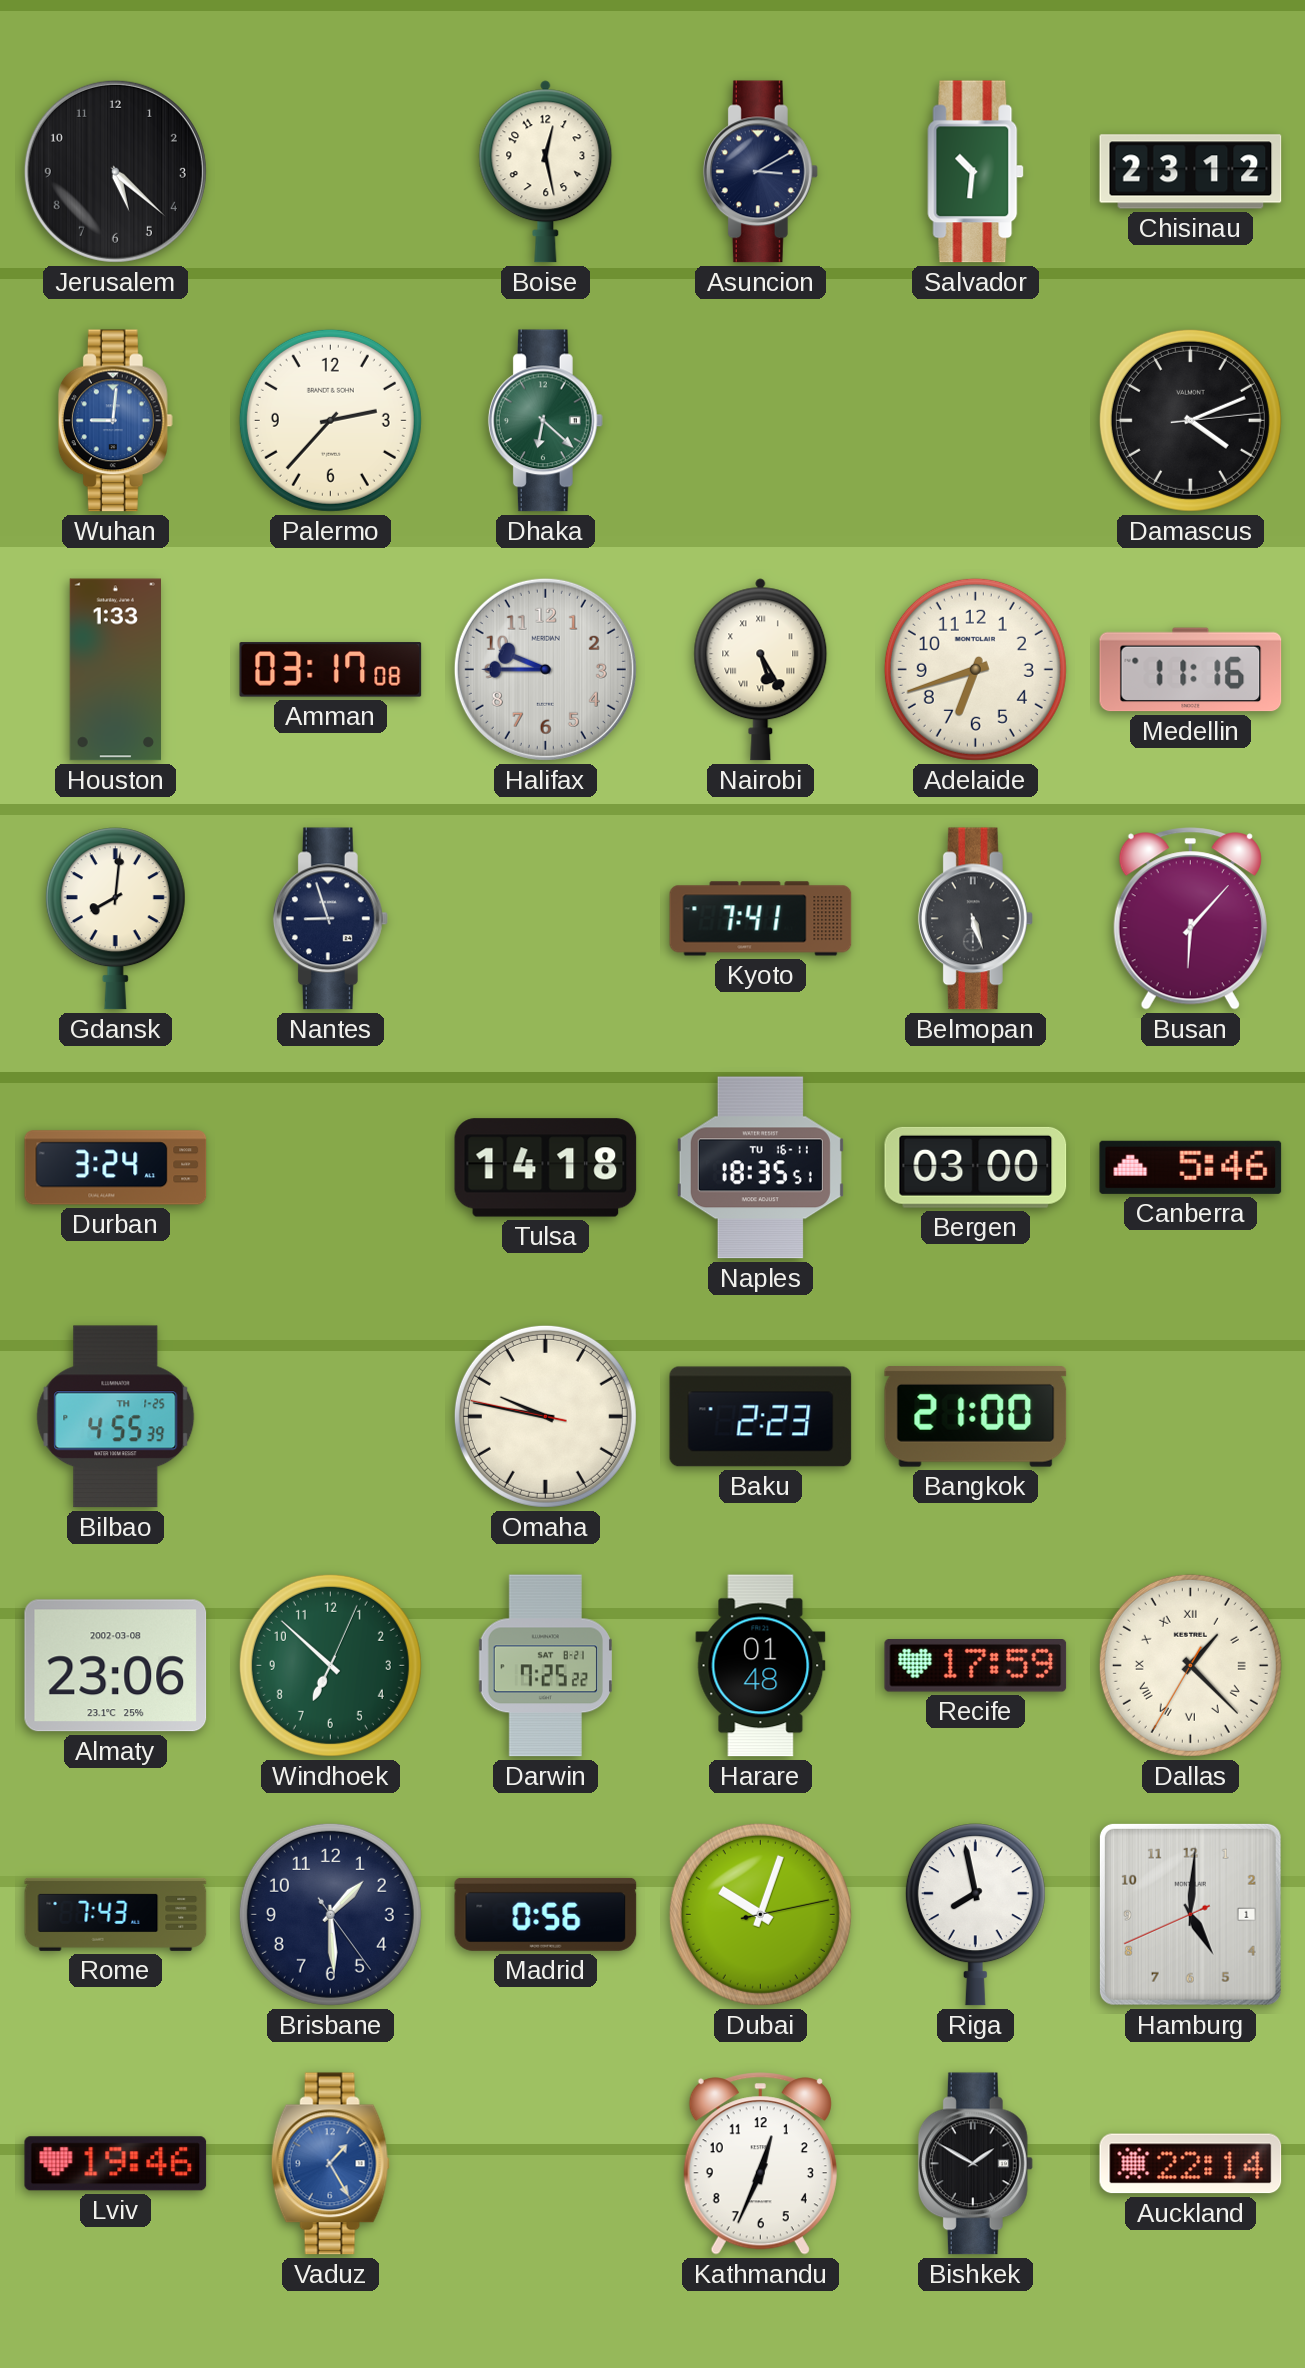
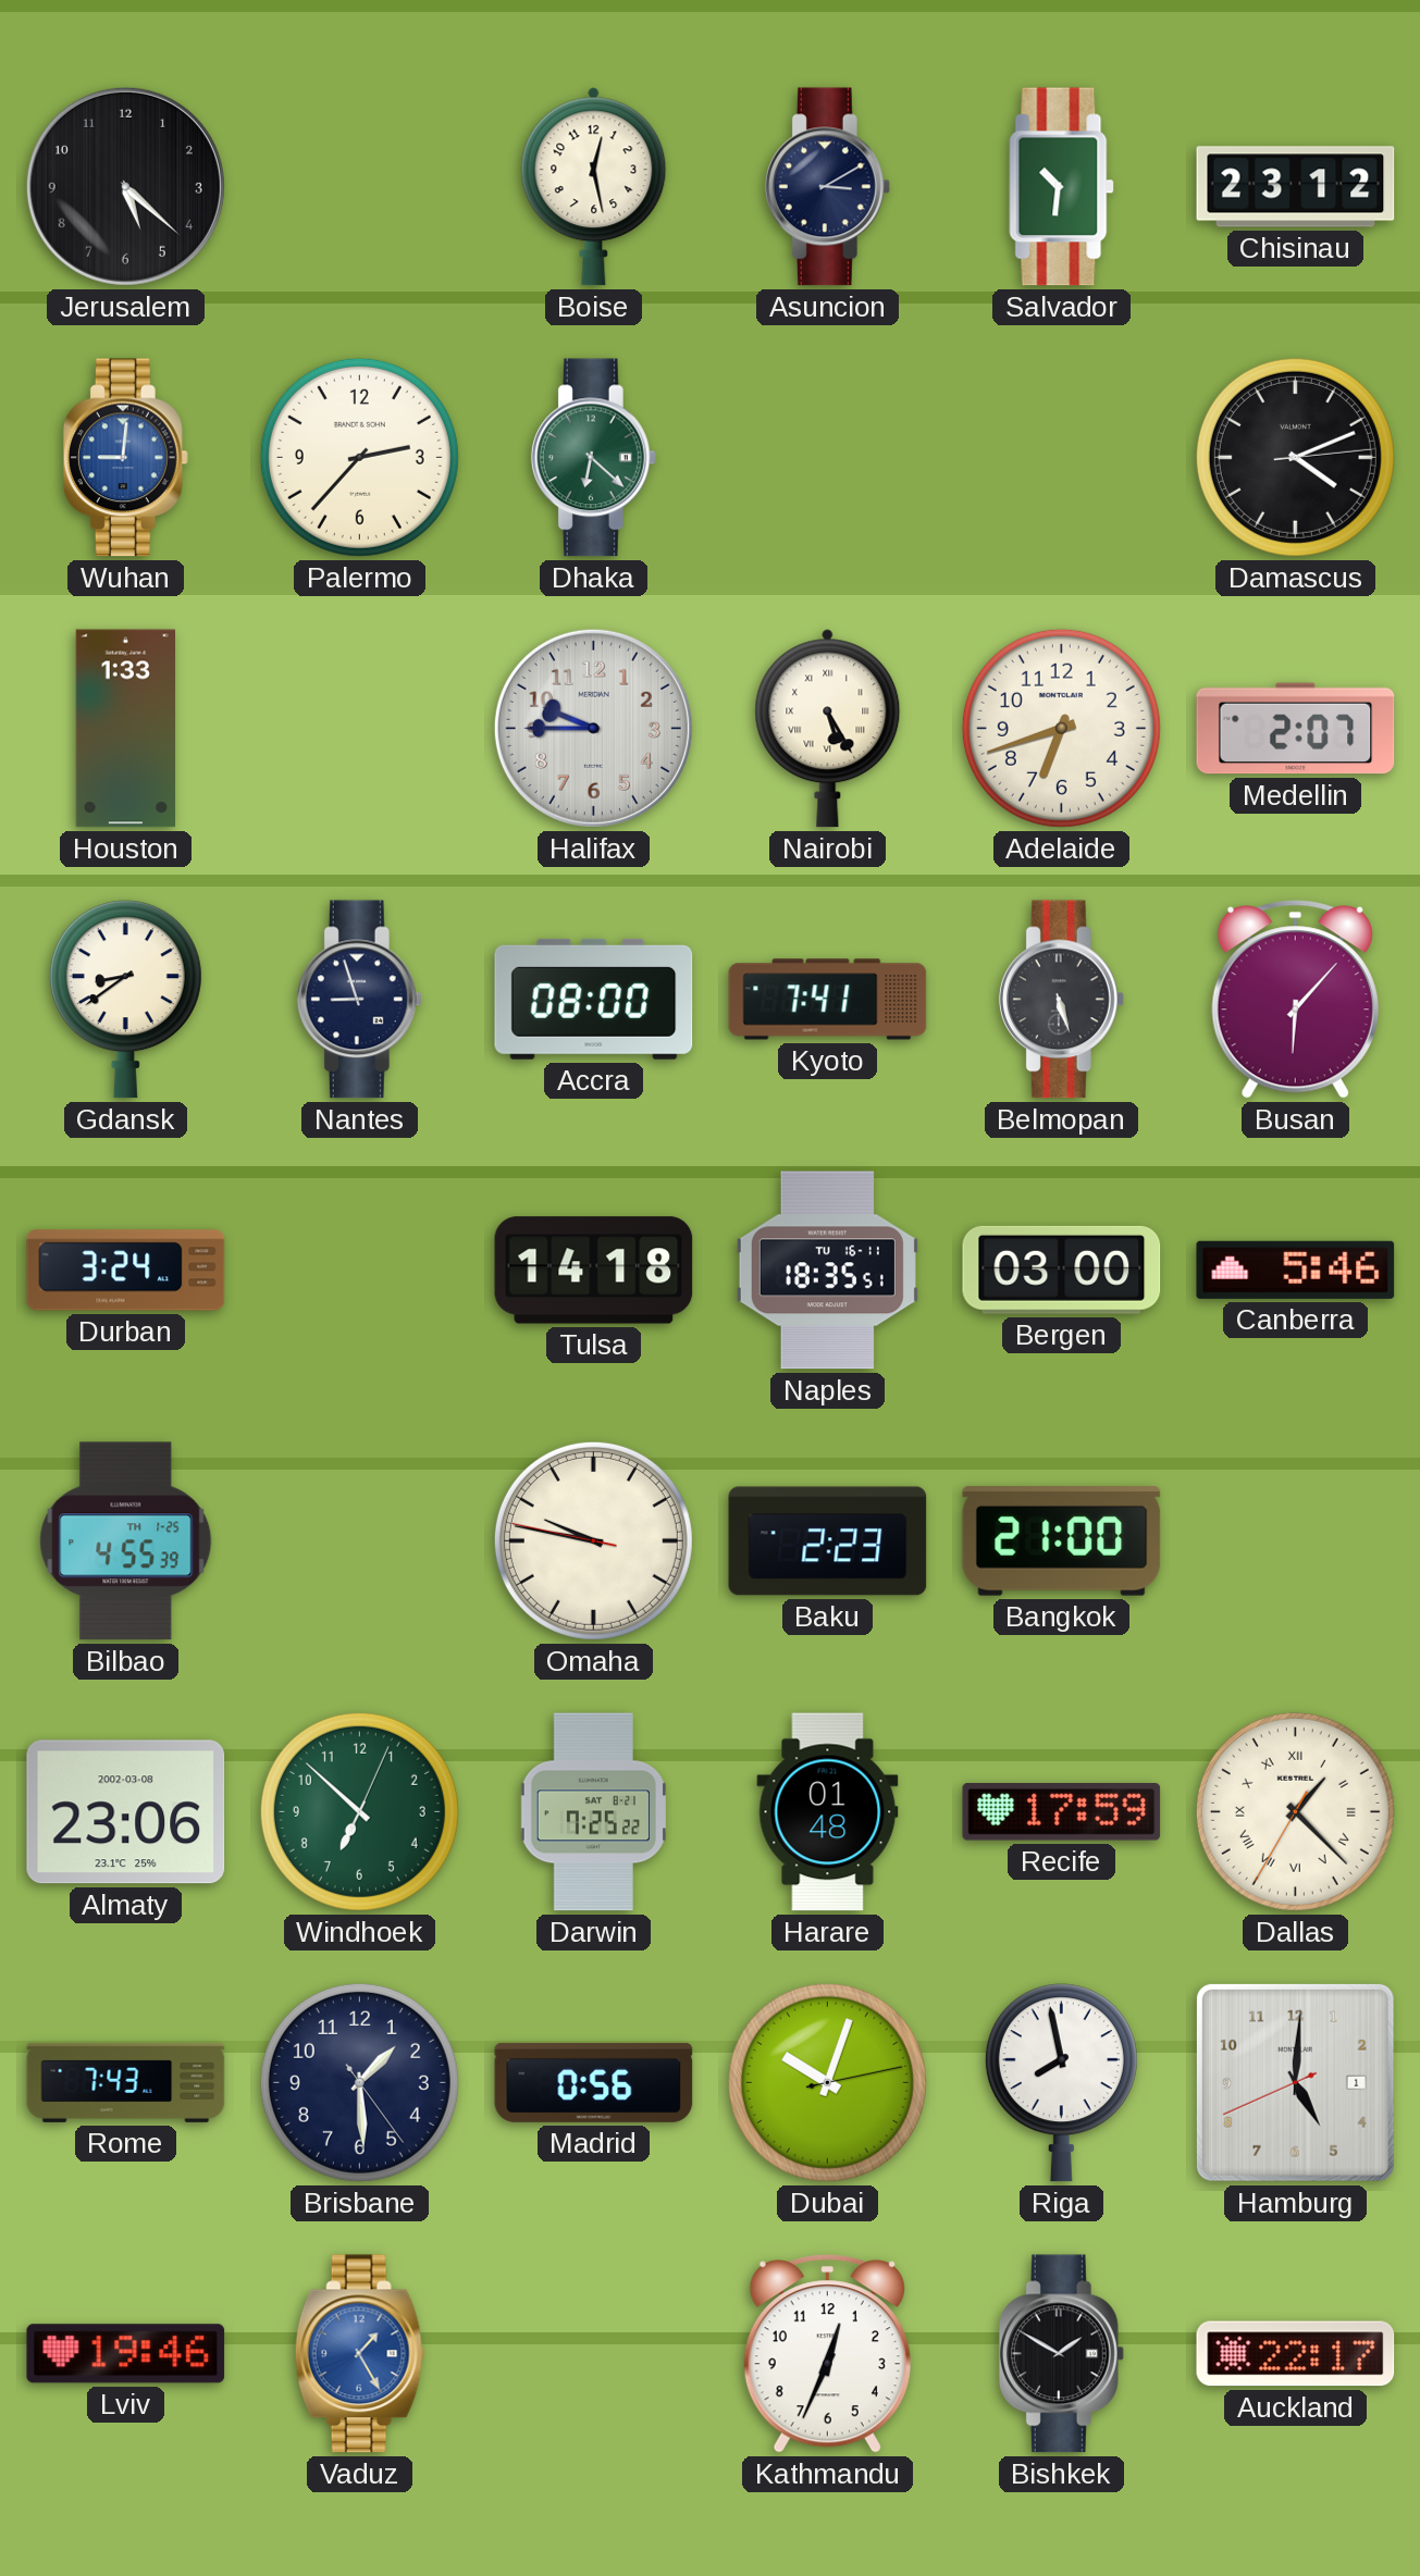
Amman: 03:17 -> none
Medellin: 11:16 -> 2:07
Gdansk: 8:01 -> 8:39
Accra: none -> 08:00
Auckland: 22:14 -> 22:17
